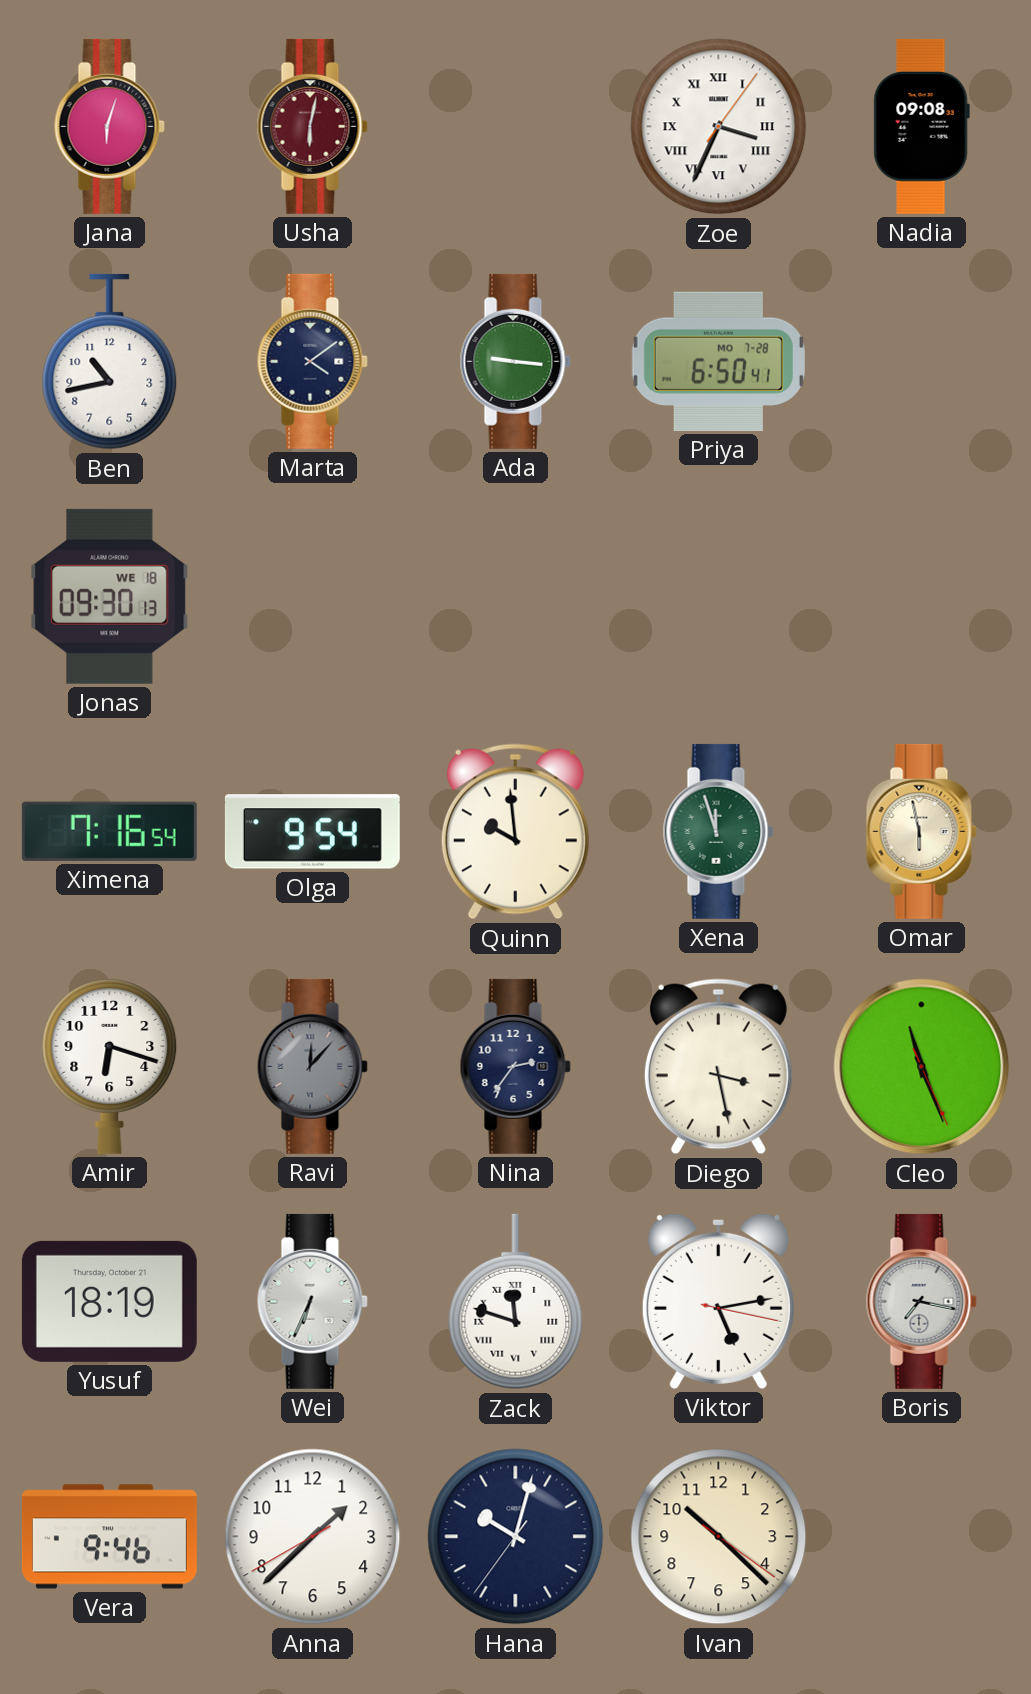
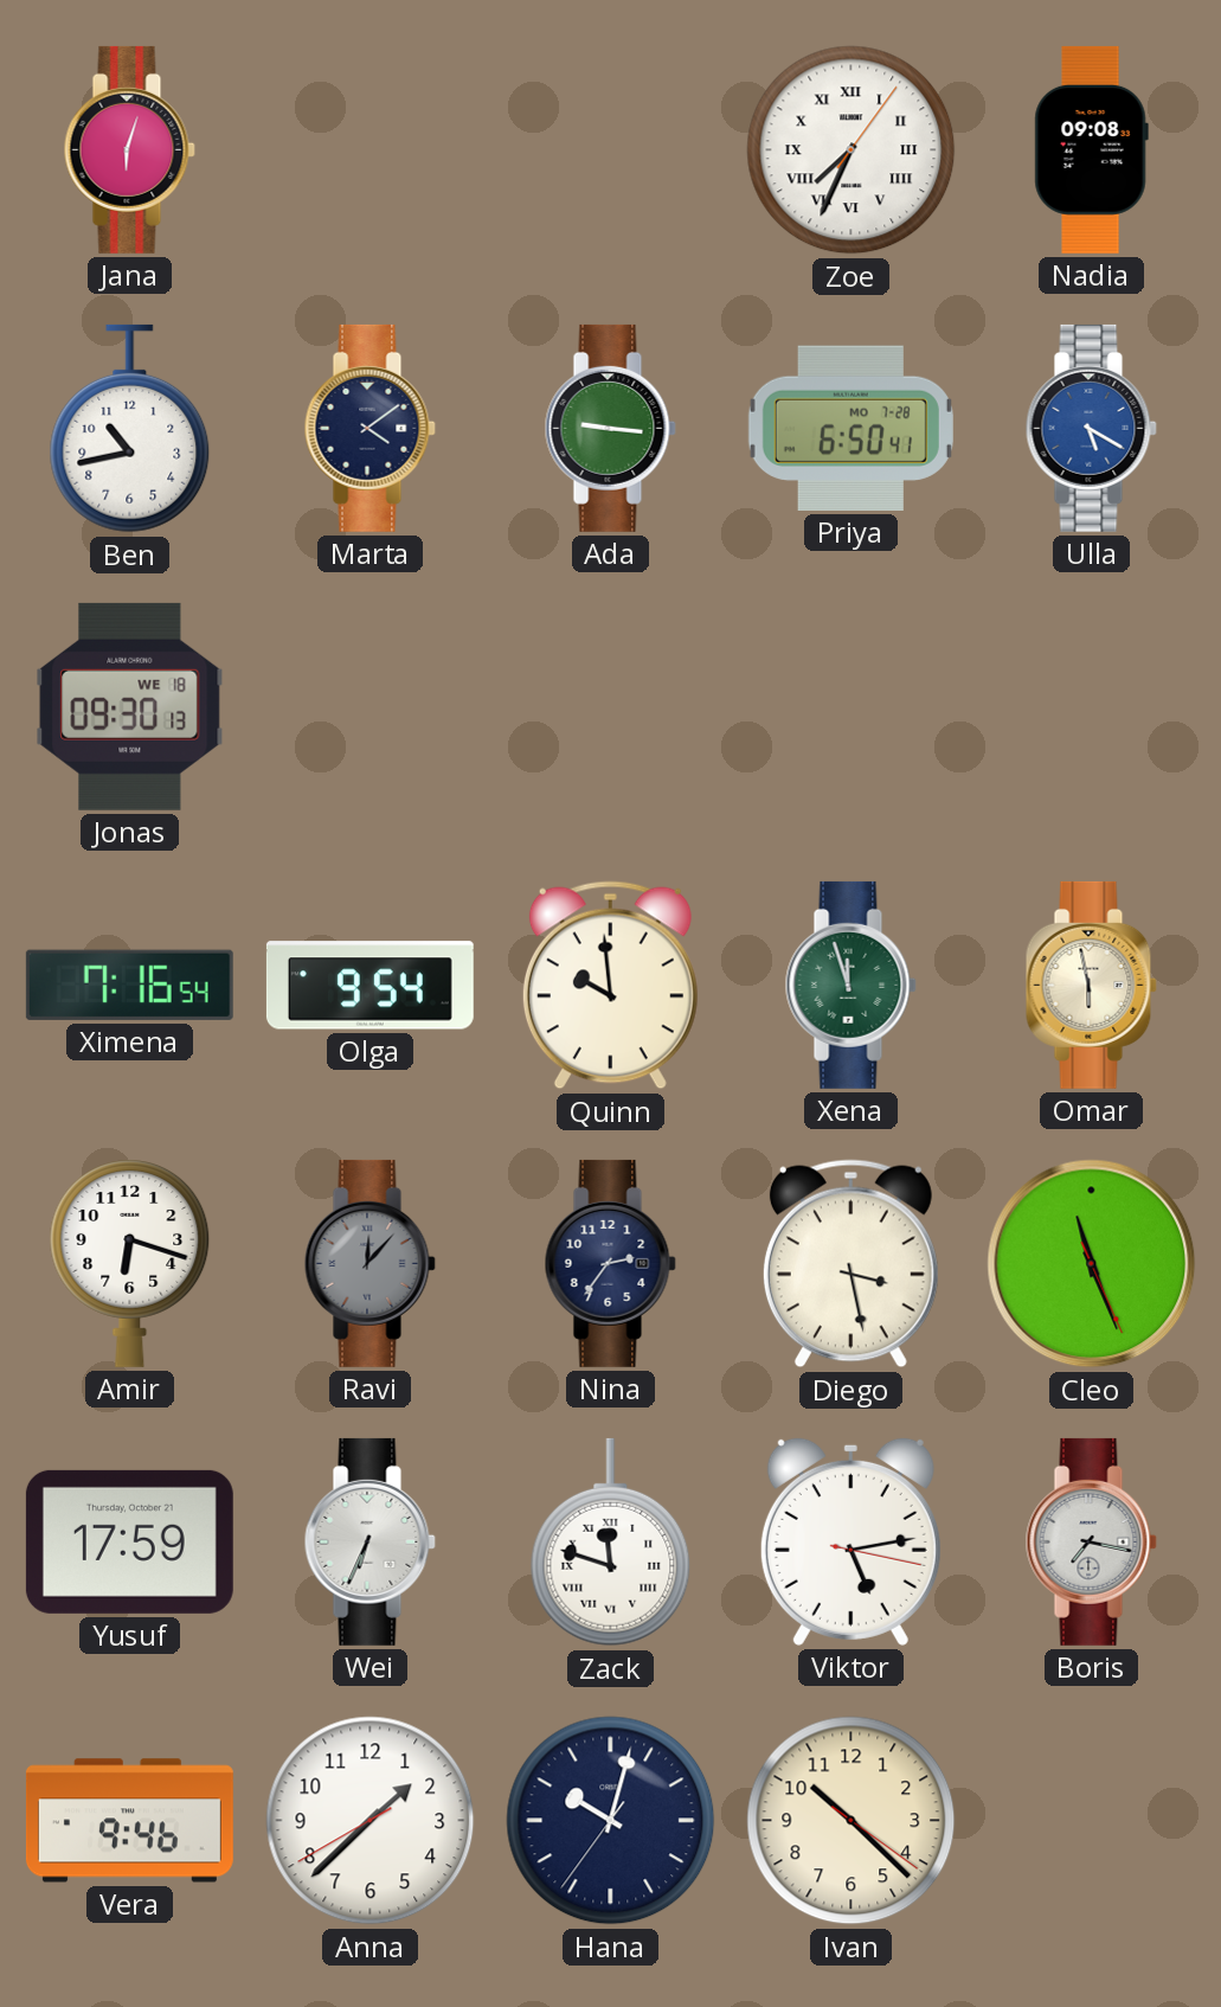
Usha: 6:02 -> none
Zoe: 3:34 -> 7:34
Ulla: none -> 5:20
Yusuf: 18:19 -> 17:59
